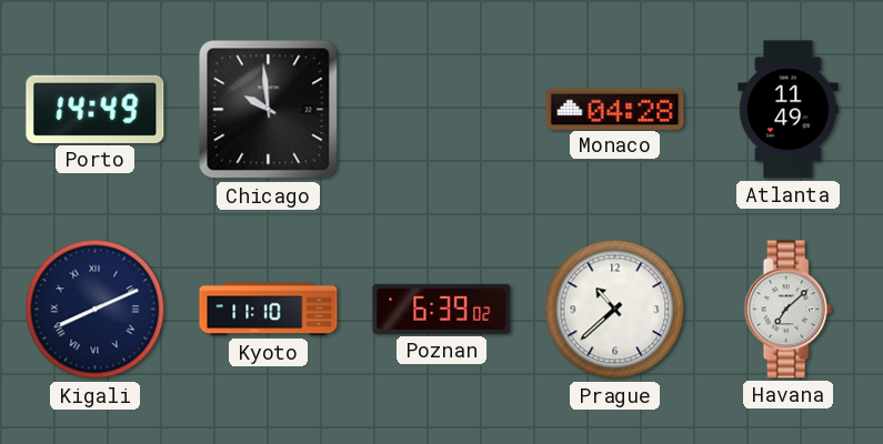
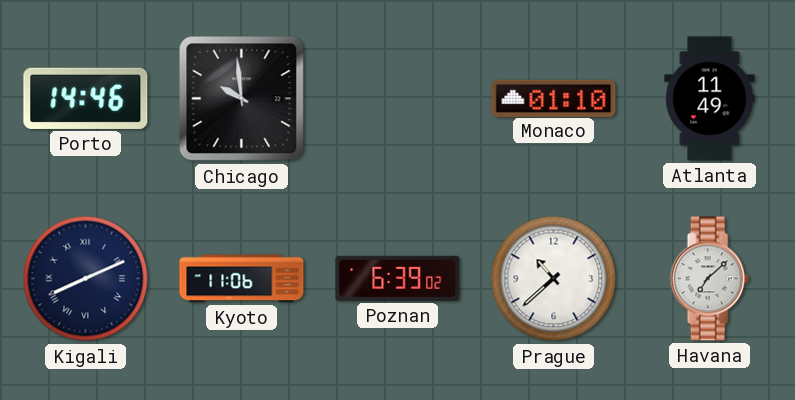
Porto: 14:49 -> 14:46
Monaco: 04:28 -> 01:10
Kyoto: 11:10 -> 11:06
